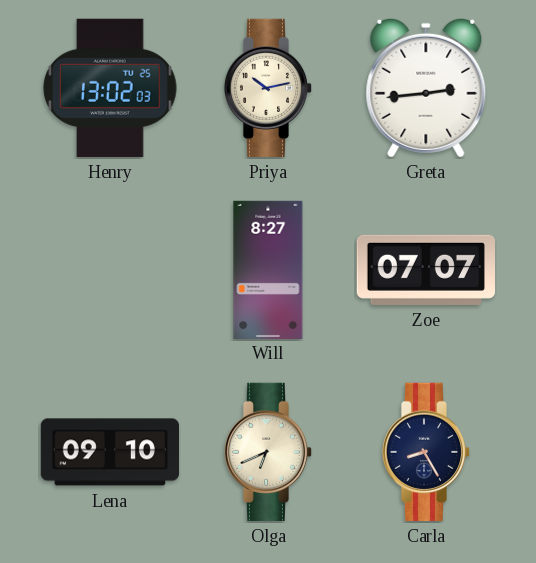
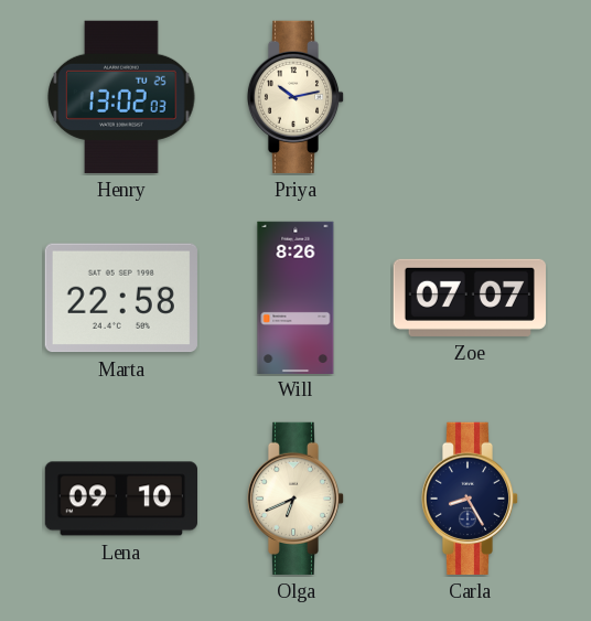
Greta: 2:44 -> none
Marta: none -> 22:58
Will: 8:27 -> 8:26
